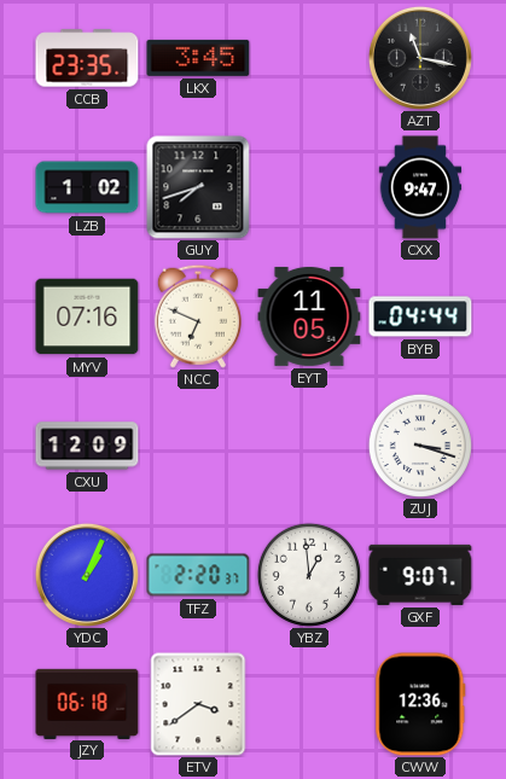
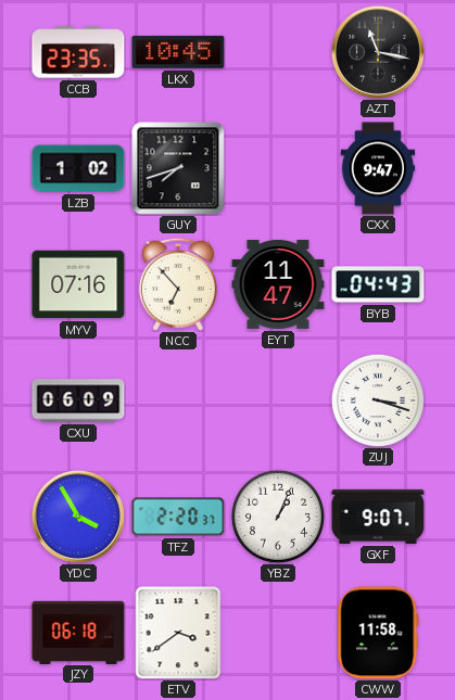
LKX: 3:45 -> 10:45
NCC: 6:49 -> 6:53
EYT: 11:05 -> 11:47
BYB: 04:44 -> 04:43
CXU: 12:09 -> 06:09
YDC: 1:04 -> 3:55
YBZ: 12:59 -> 1:04
CWW: 12:36 -> 11:58
